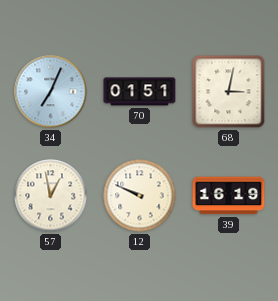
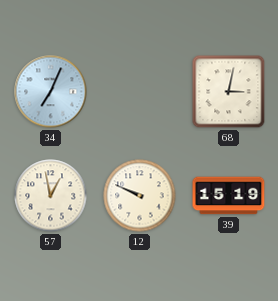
70: 01:51 -> none
39: 16:19 -> 15:19
